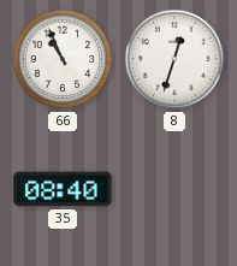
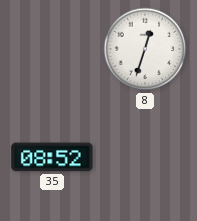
66: 10:56 -> none
35: 08:40 -> 08:52
